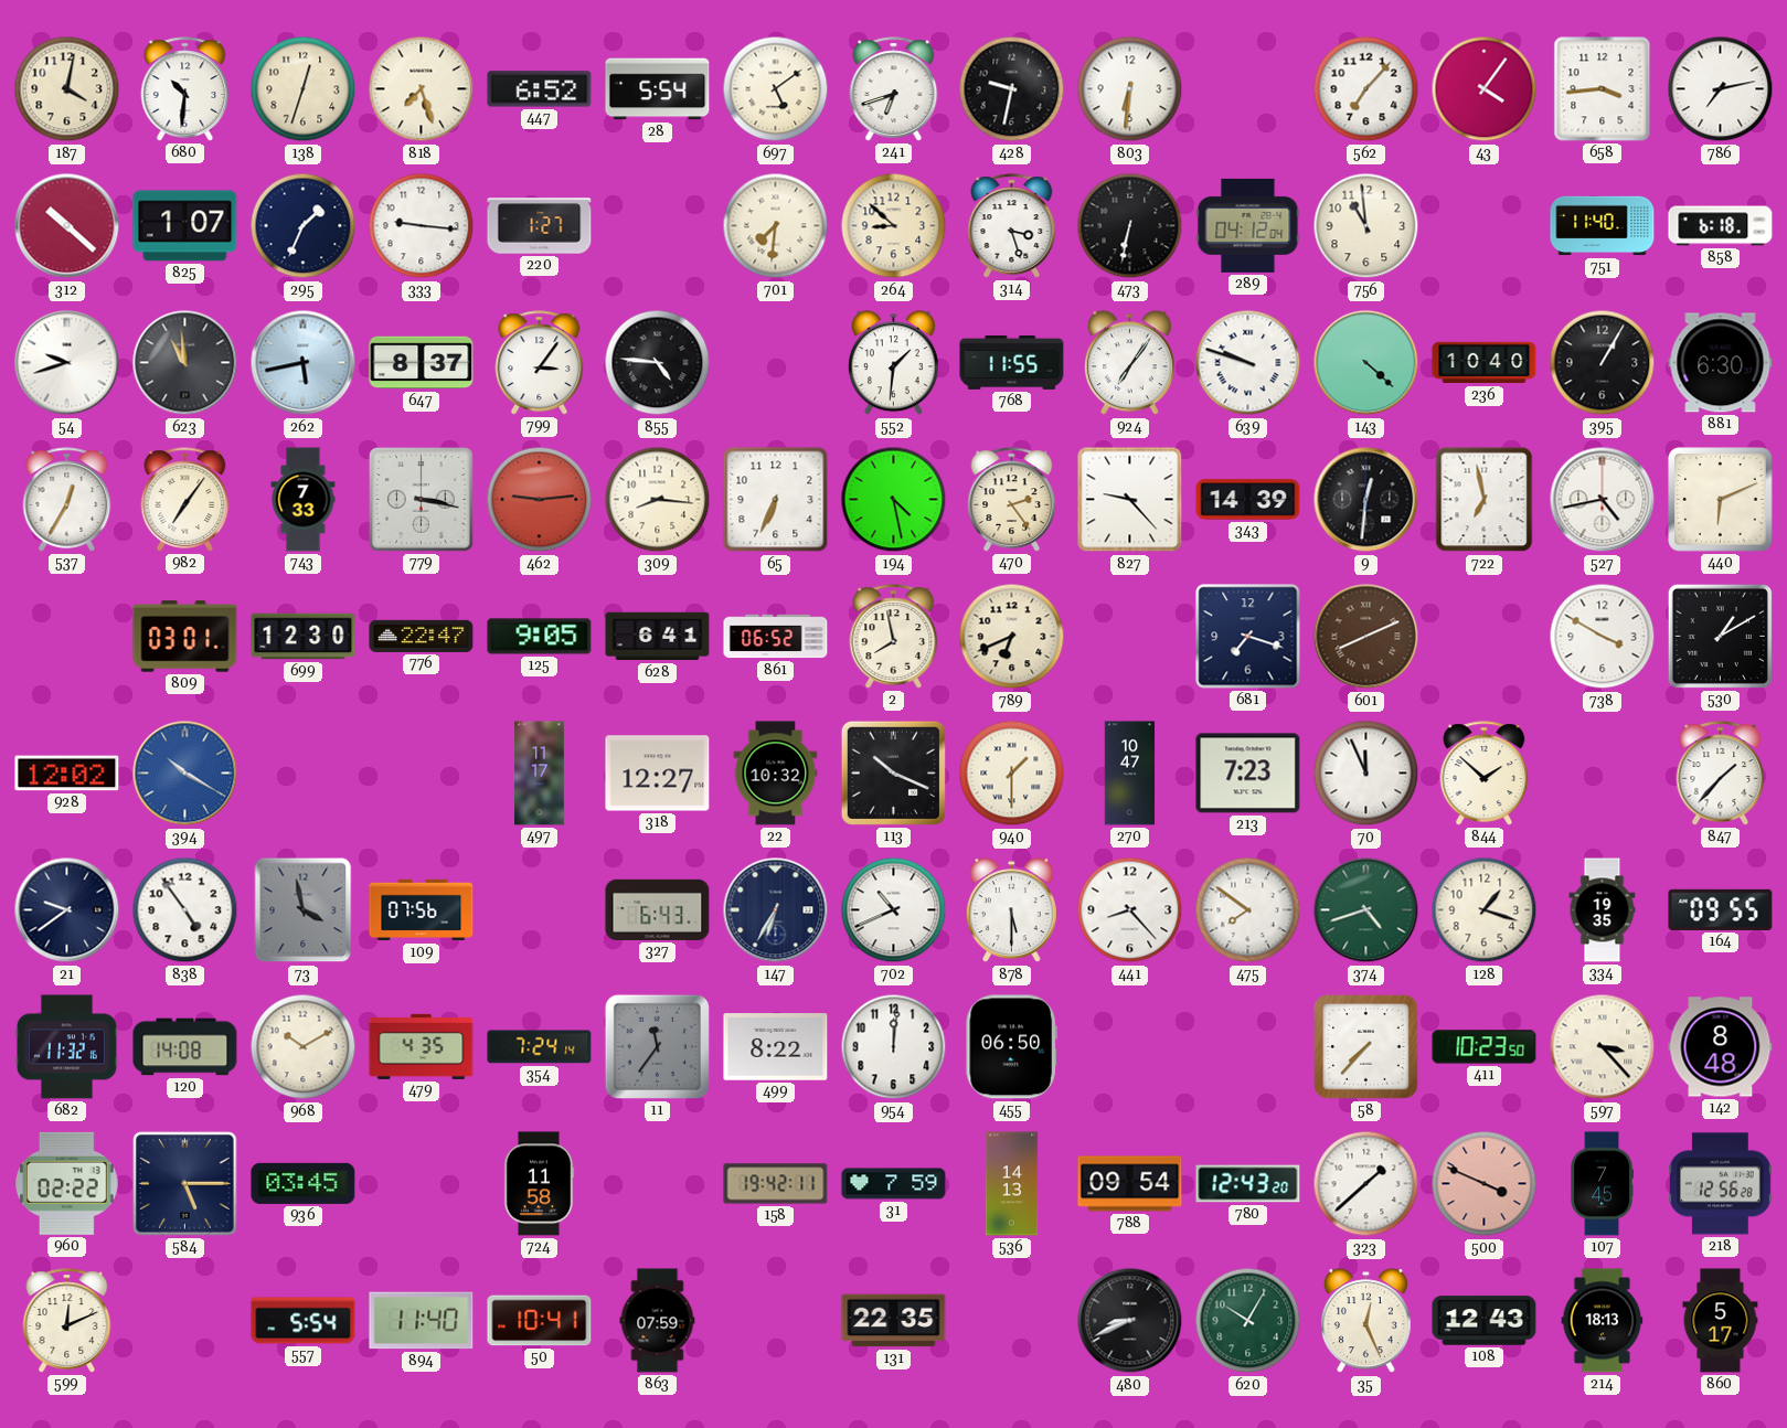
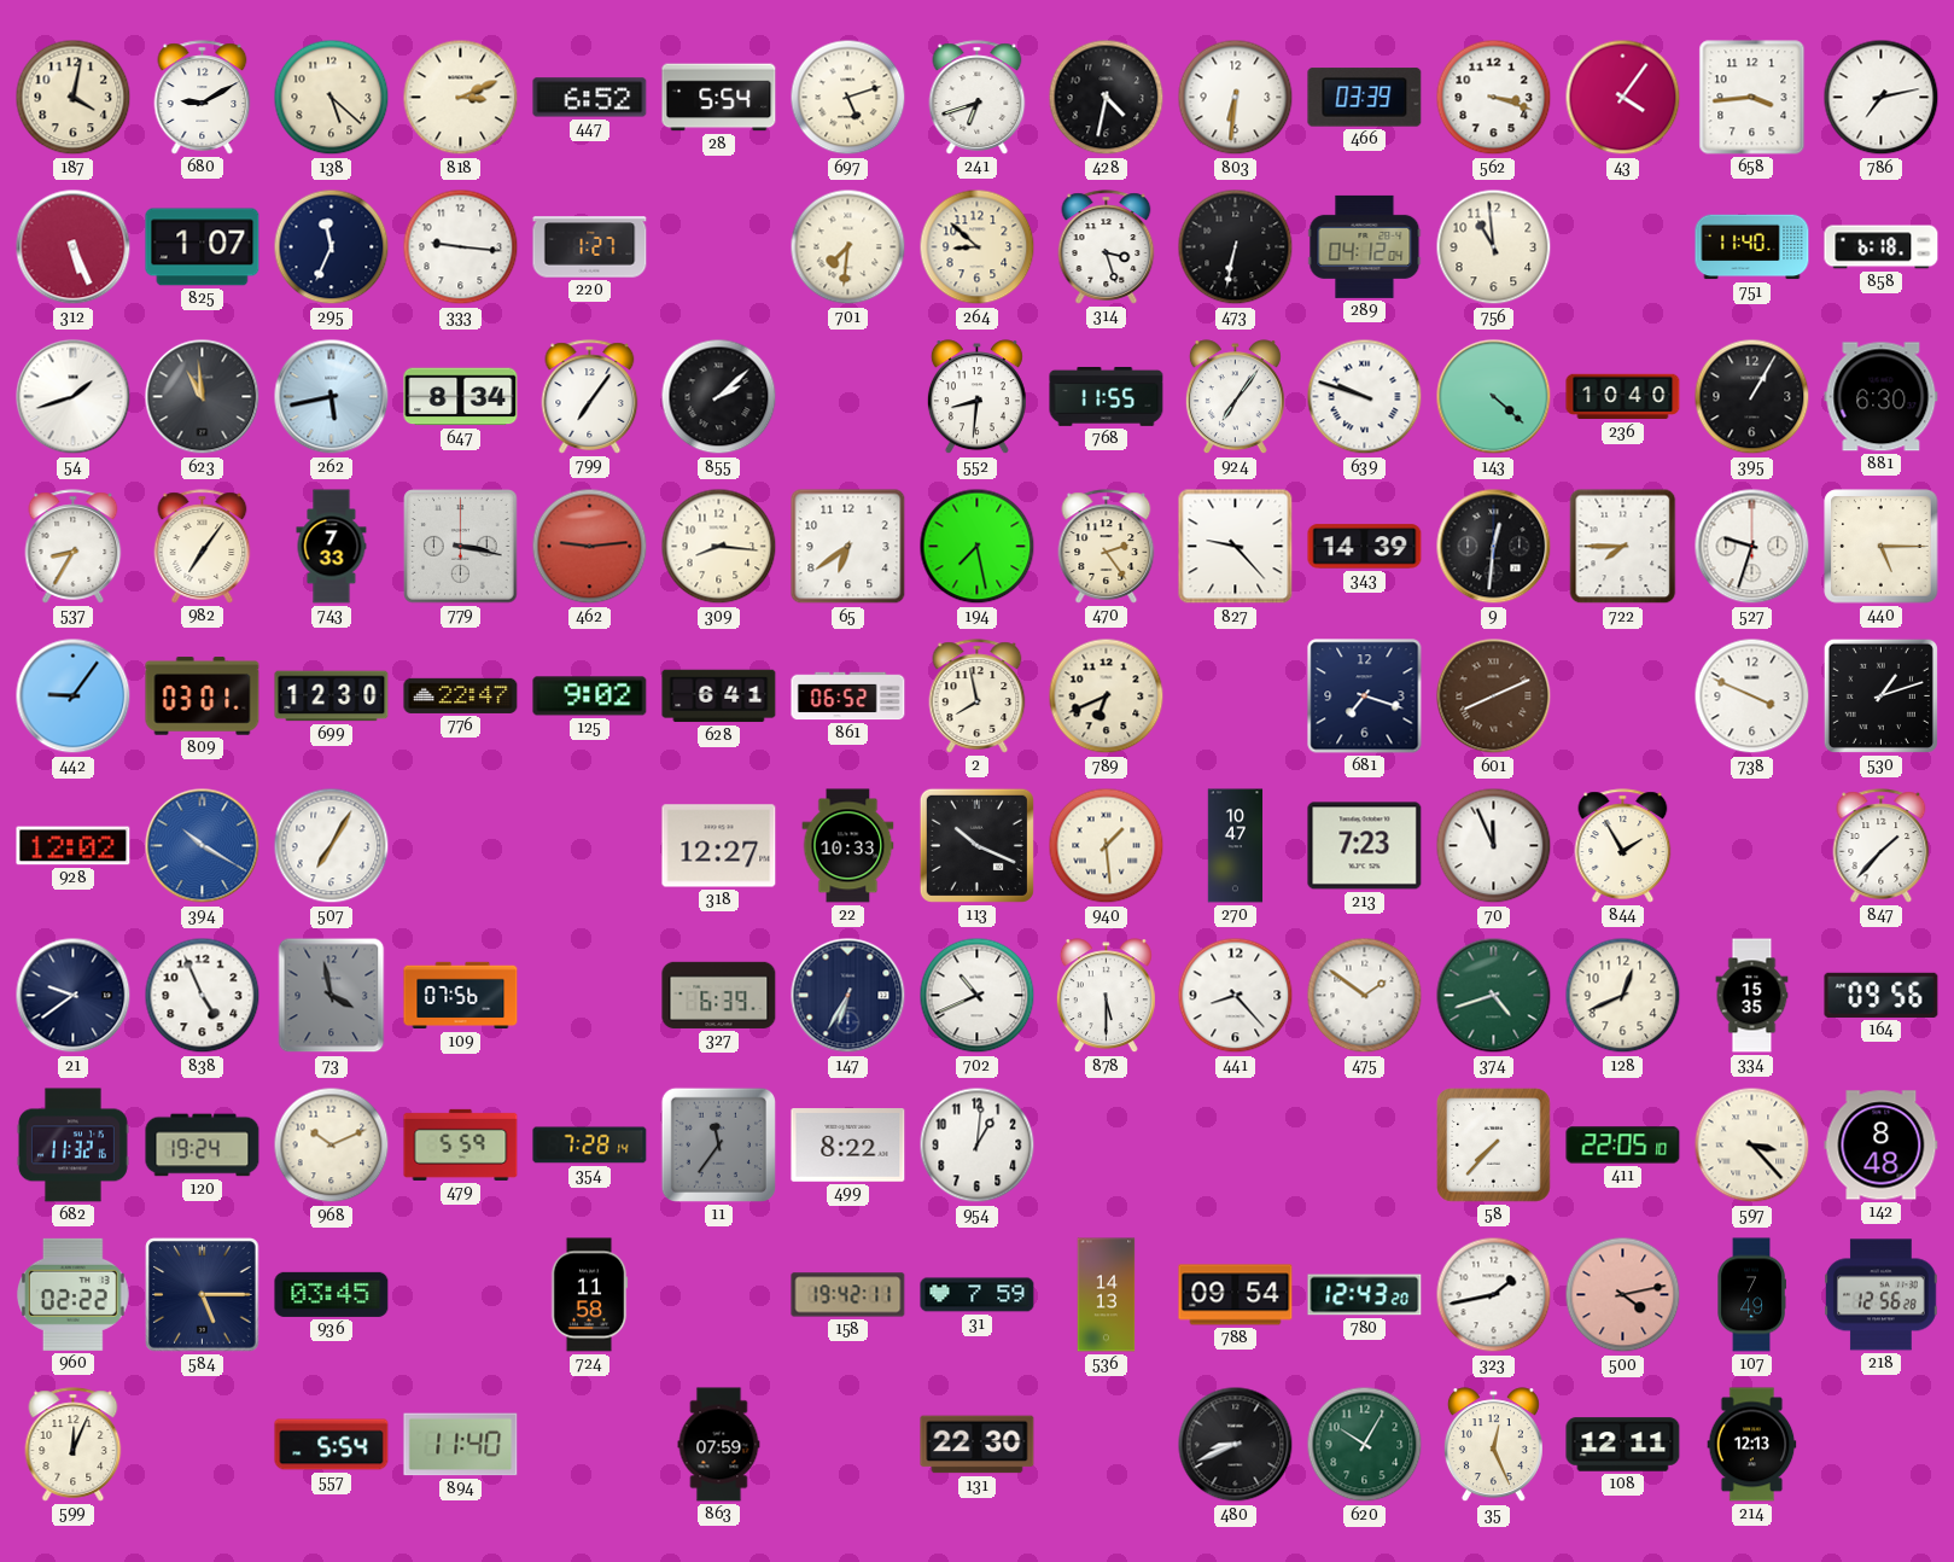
680: 10:31 -> 9:10
138: 12:33 -> 5:22
818: 7:27 -> 3:11
697: 5:09 -> 5:12
428: 9:32 -> 4:32
466: none -> 03:39
562: 7:07 -> 3:18
312: 10:22 -> 5:26
295: 1:34 -> 11:34
54: 9:42 -> 1:42
647: 8:37 -> 8:34
799: 3:06 -> 7:06
855: 4:46 -> 2:08
552: 1:31 -> 8:31
537: 12:35 -> 8:35
65: 6:34 -> 6:39
194: 4:28 -> 7:28
722: 6:58 -> 7:45
527: 4:43 -> 9:33
440: 6:11 -> 5:15
442: none -> 9:06
125: 9:05 -> 9:02
738: 3:50 -> 3:49
530: 1:10 -> 1:12
507: none -> 7:05
497: 11:17 -> none
22: 10:32 -> 10:33
940: 1:30 -> 1:29
844: 1:52 -> 1:55
838: 4:54 -> 4:56
327: 6:43 -> 6:39
475: 7:51 -> 1:51
128: 1:18 -> 12:41
334: 19:35 -> 15:35
164: 09:55 -> 09:56
120: 14:08 -> 19:24
968: 10:10 -> 10:11
479: 4:35 -> 5:59
354: 7:24 -> 7:28
954: 12:01 -> 1:01
455: 06:50 -> none
411: 10:23 -> 22:05
323: 1:38 -> 1:43
500: 3:49 -> 4:13
107: 7:45 -> 7:49
599: 12:11 -> 12:04
50: 10:41 -> none
131: 22:35 -> 22:30
108: 12:43 -> 12:11
214: 18:13 -> 12:13
860: 5:17 -> none
